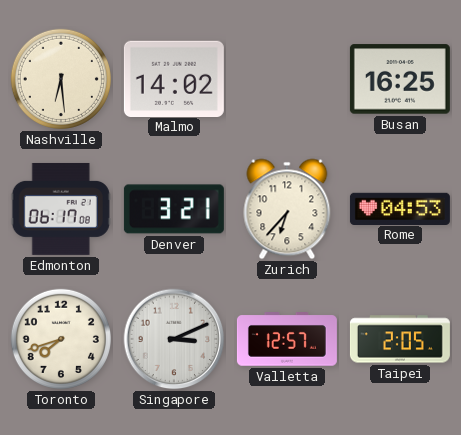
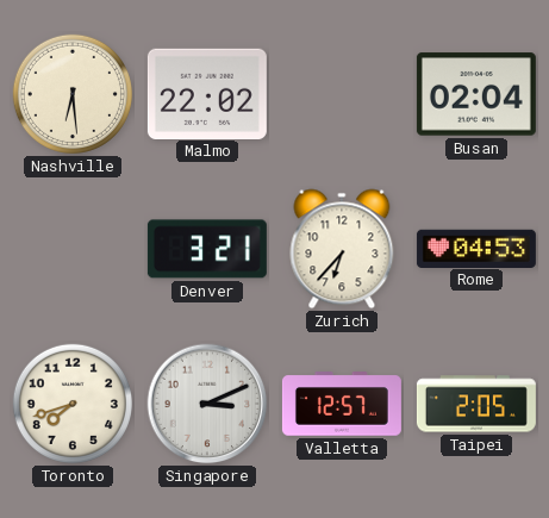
Malmo: 14:02 -> 22:02
Busan: 16:25 -> 02:04
Edmonton: 06:17 -> none
